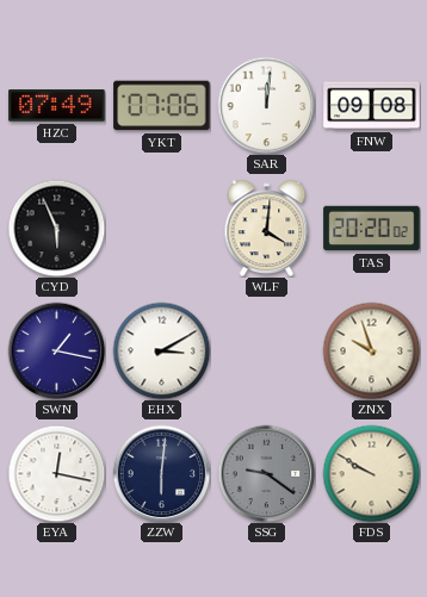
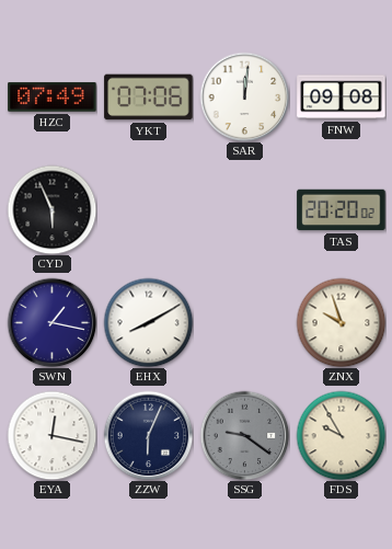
WLF: 4:01 -> none
EHX: 3:10 -> 8:10
ZZW: 6:01 -> 6:04
FDS: 9:50 -> 9:55
